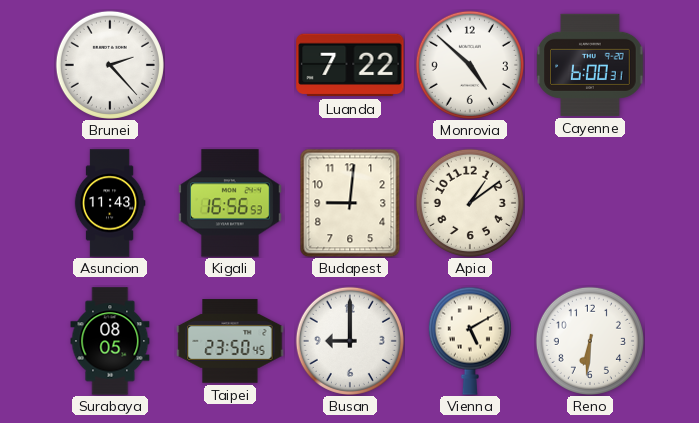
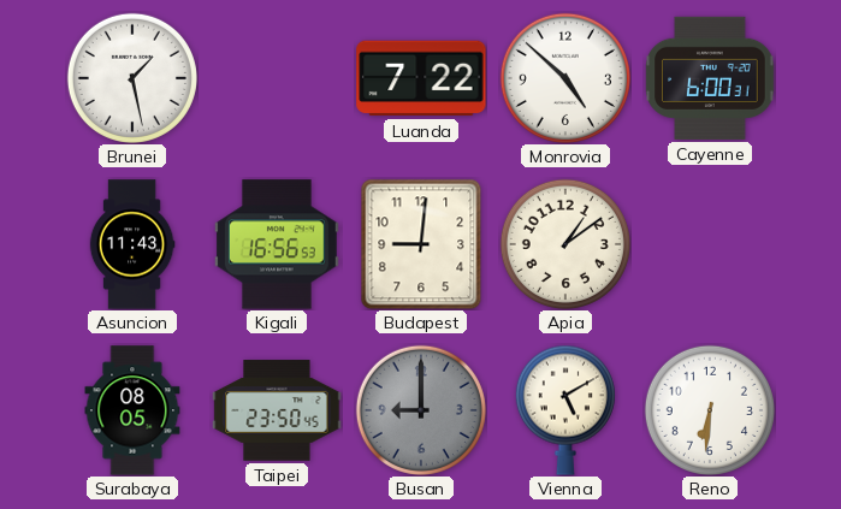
Brunei: 2:23 -> 1:28
Busan dial: white -> grey
